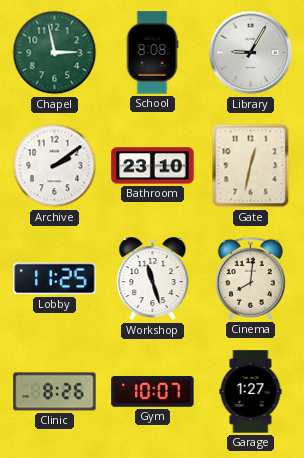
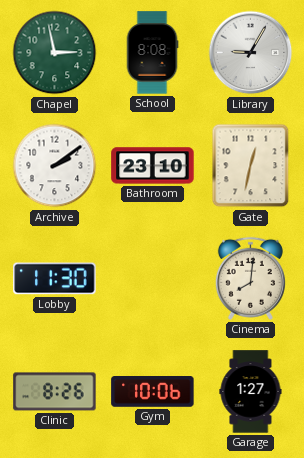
Lobby: 11:25 -> 11:30
Workshop: 11:27 -> none
Gym: 10:07 -> 10:06
